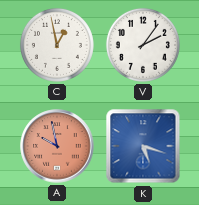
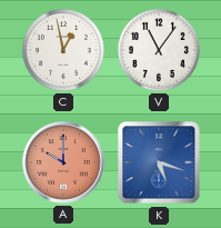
V: 2:06 -> 11:06
A: 9:58 -> 10:00
